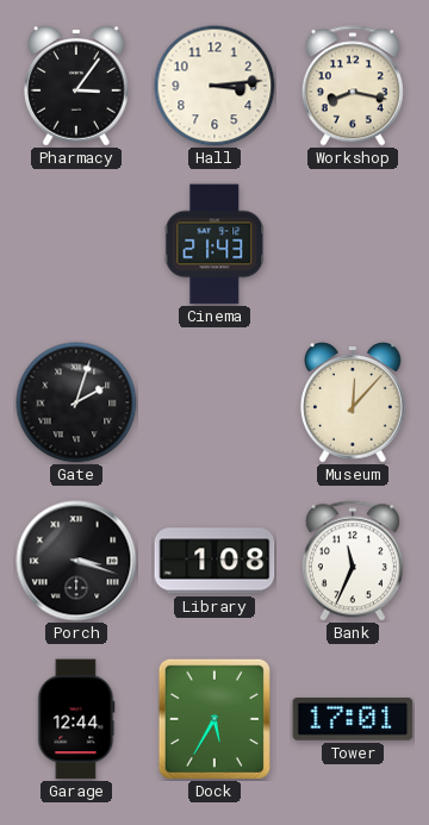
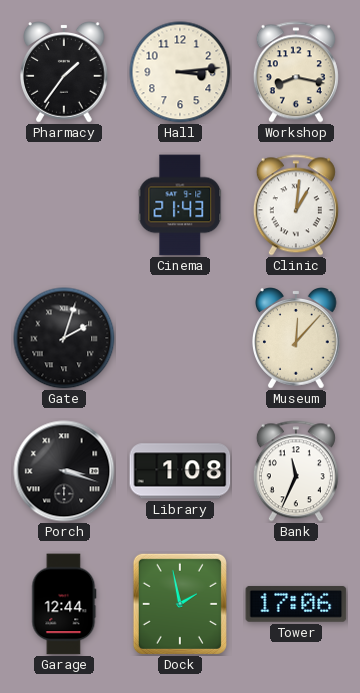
Pharmacy: 3:06 -> 1:36
Clinic: none -> 1:01
Dock: 5:35 -> 1:58
Tower: 17:01 -> 17:06
